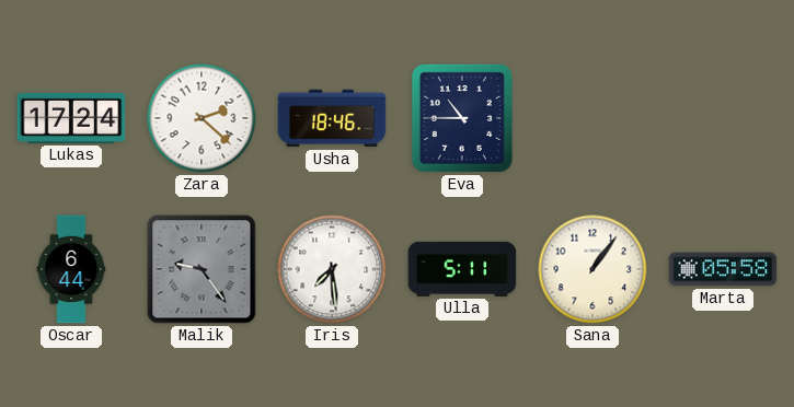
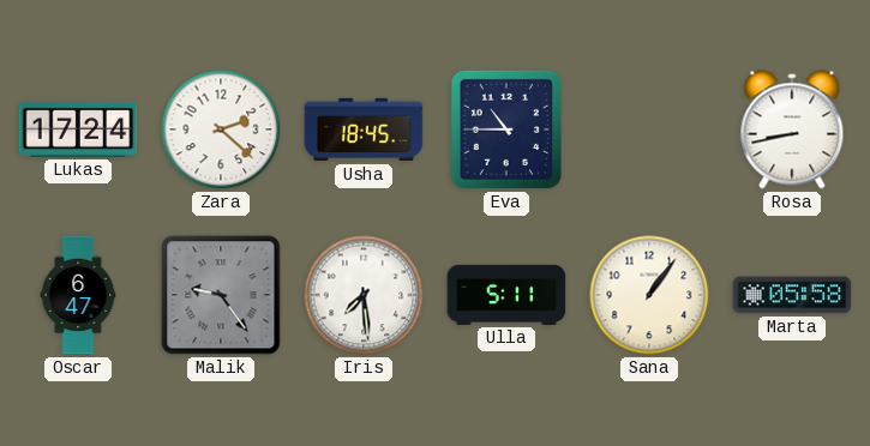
Usha: 18:46 -> 18:45
Rosa: none -> 8:43
Oscar: 6:44 -> 6:47
